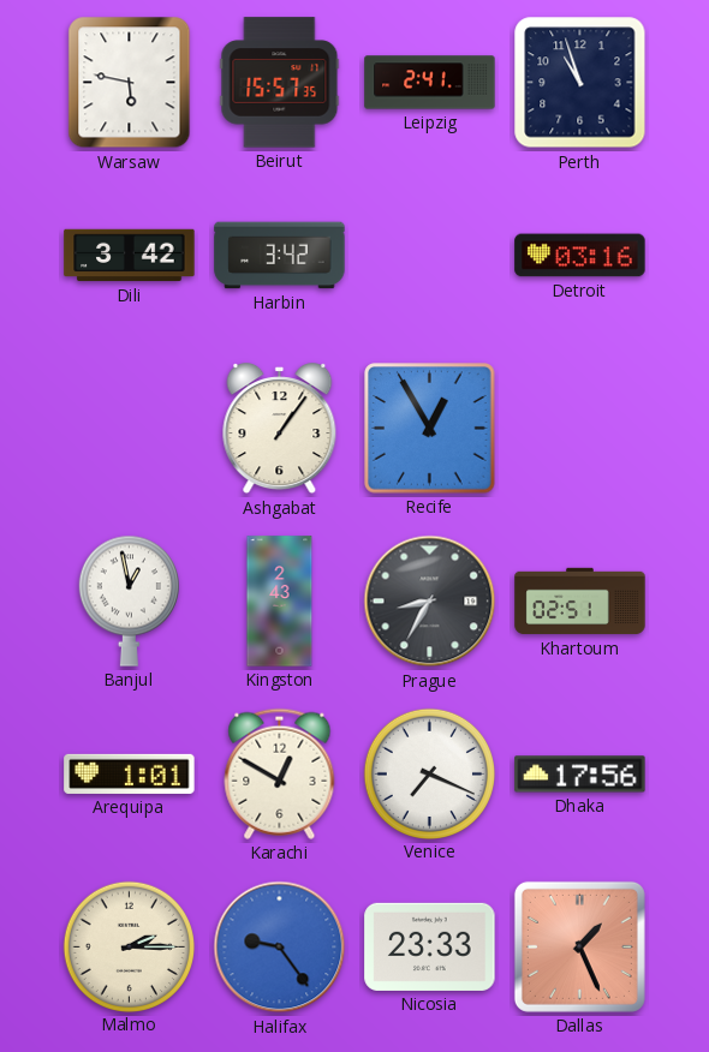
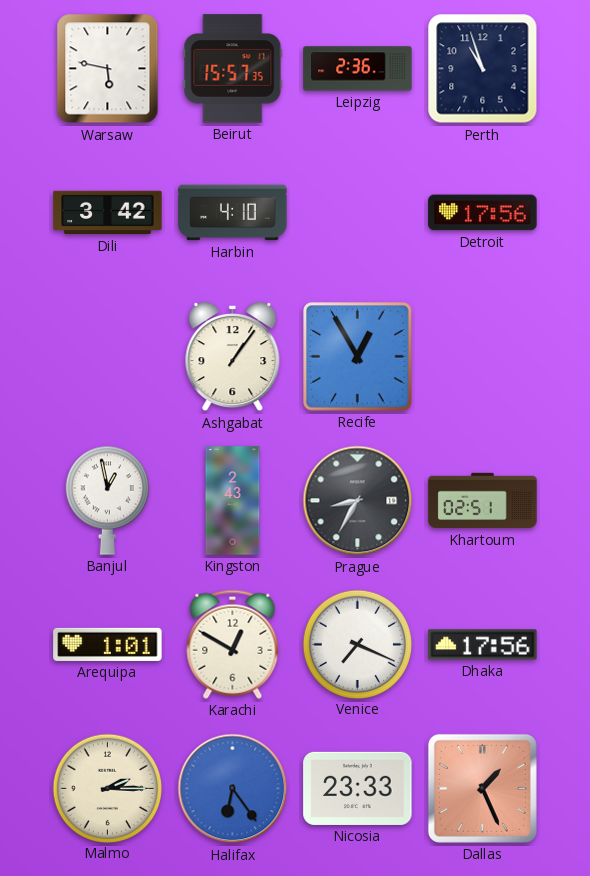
Leipzig: 2:41 -> 2:36
Harbin: 3:42 -> 4:10
Detroit: 03:16 -> 17:56
Halifax: 9:24 -> 6:24
